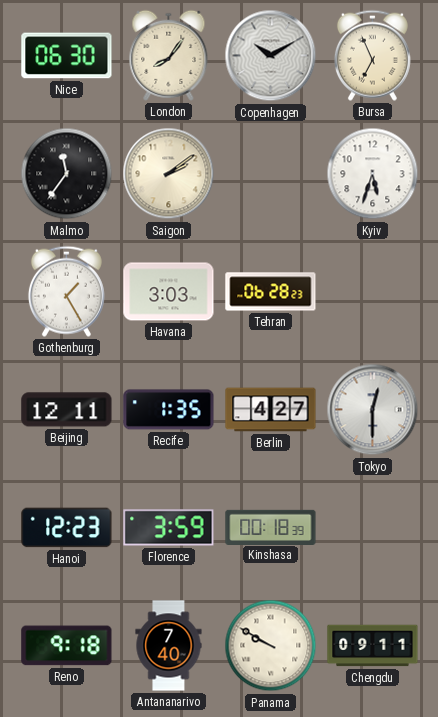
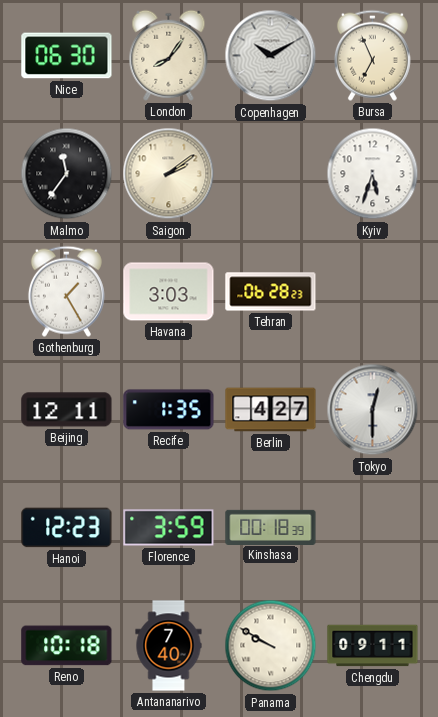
Reno: 9:18 -> 10:18
